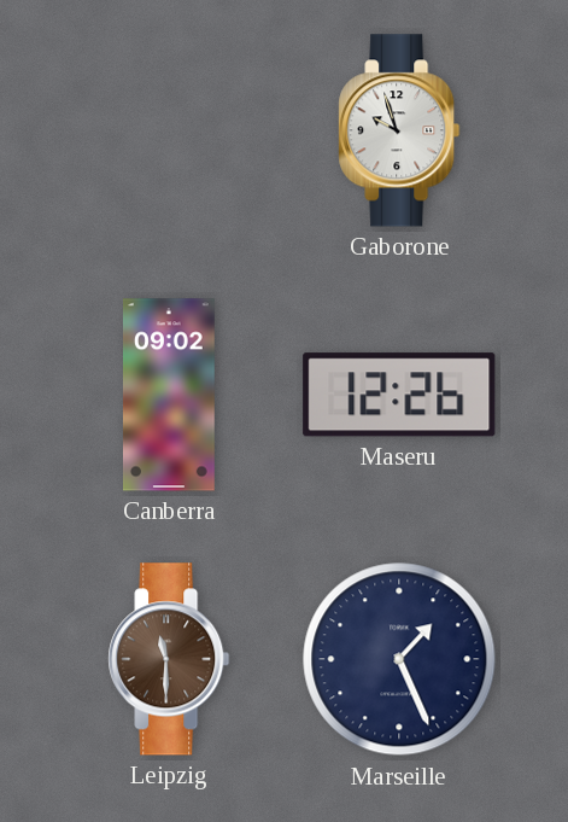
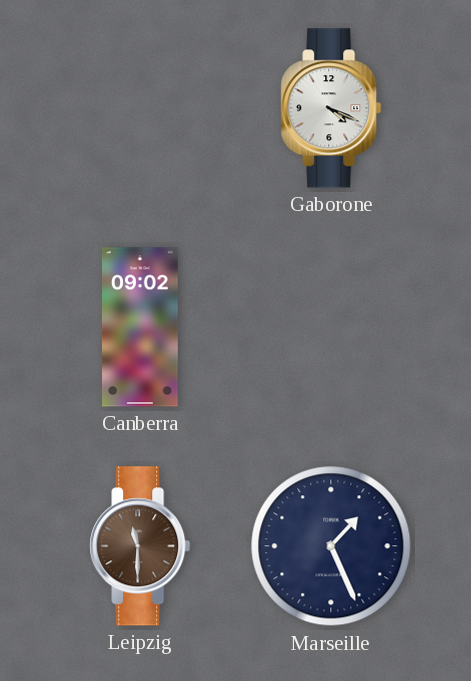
Gaborone: 9:57 -> 4:19
Maseru: 12:26 -> none
